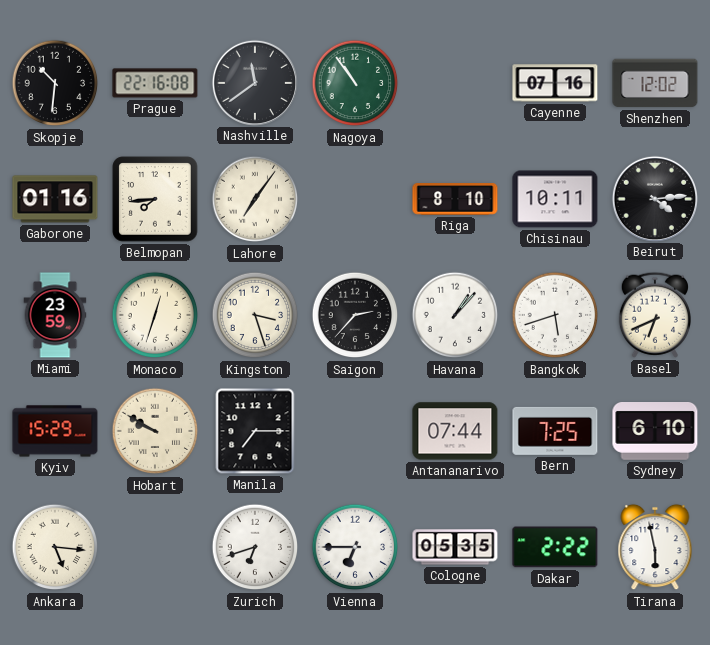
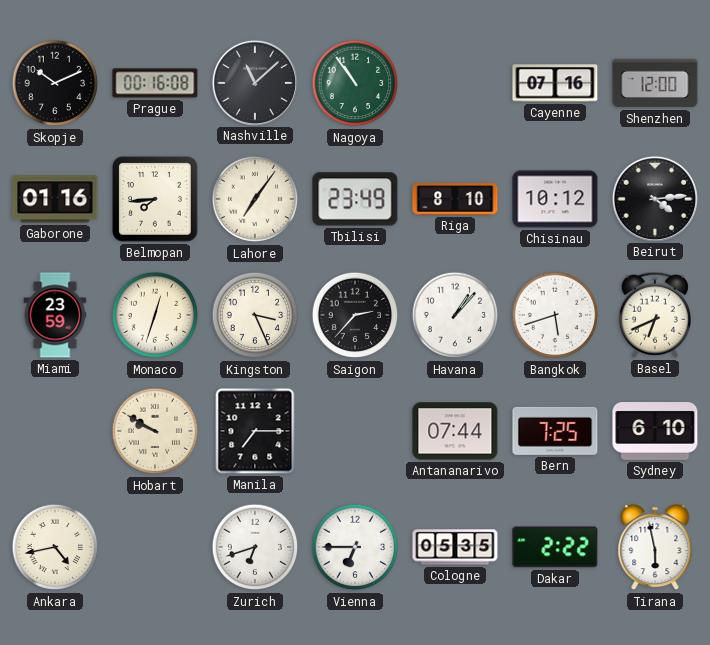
Skopje: 10:31 -> 10:11
Prague: 22:16 -> 00:16
Nashville: 11:39 -> 11:08
Shenzhen: 12:02 -> 12:00
Tbilisi: none -> 23:49
Chisinau: 10:11 -> 10:12
Kingston: 3:27 -> 3:26
Kyiv: 15:29 -> none
Ankara: 5:16 -> 4:43
